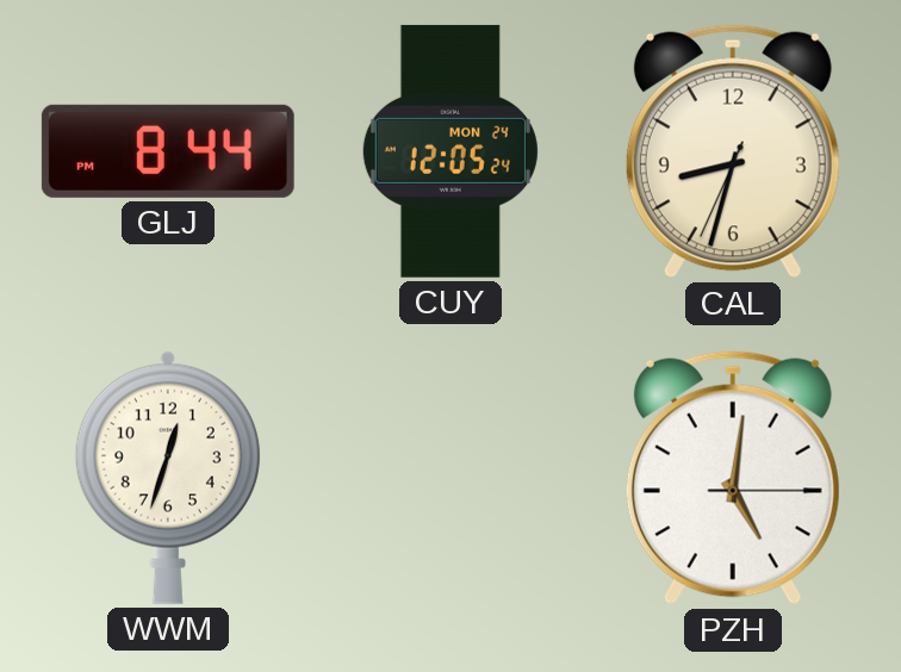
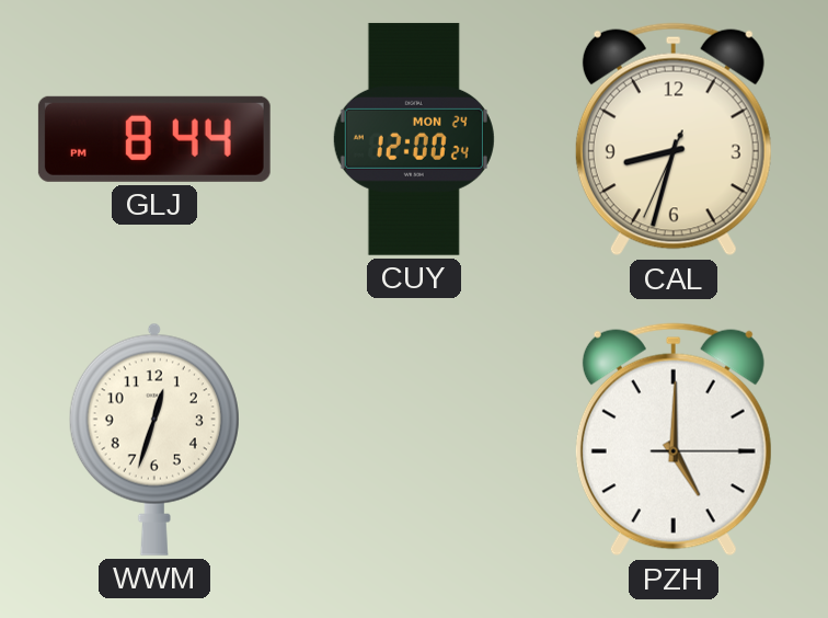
CUY: 12:05 -> 12:00
PZH: 5:01 -> 5:00
